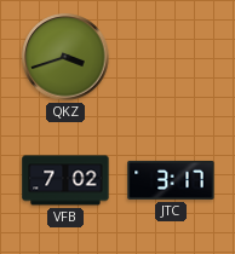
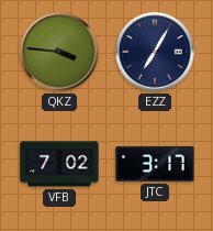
QKZ: 3:42 -> 3:46
EZZ: none -> 7:05
